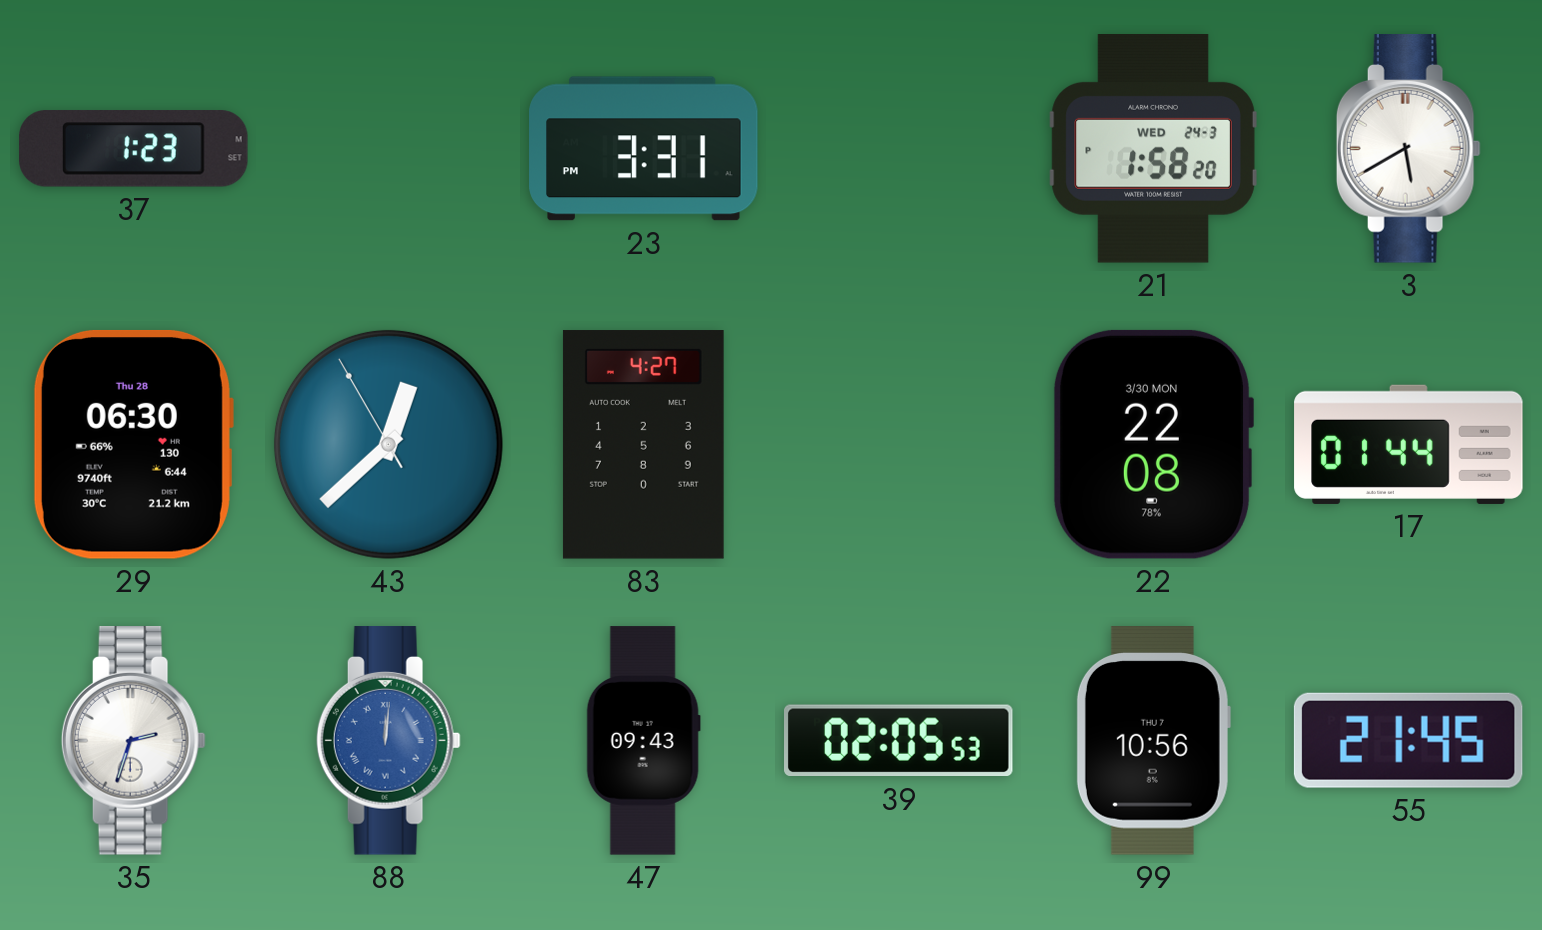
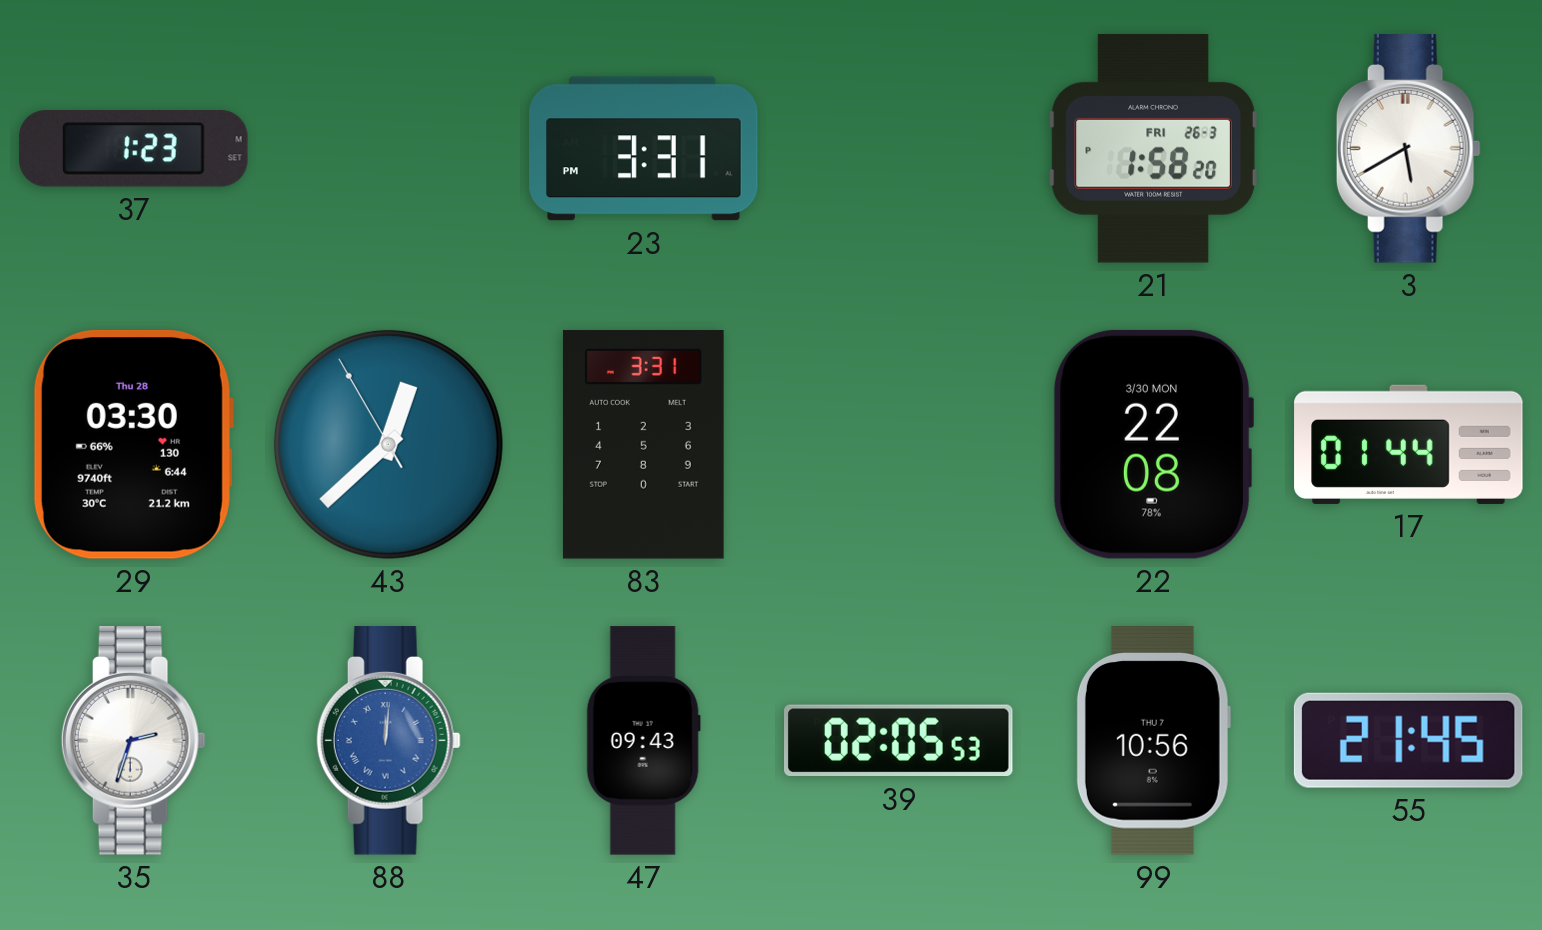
21 date: WED 24-3 -> FRI 26-3
29: 06:30 -> 03:30
83: 4:27 -> 3:31
